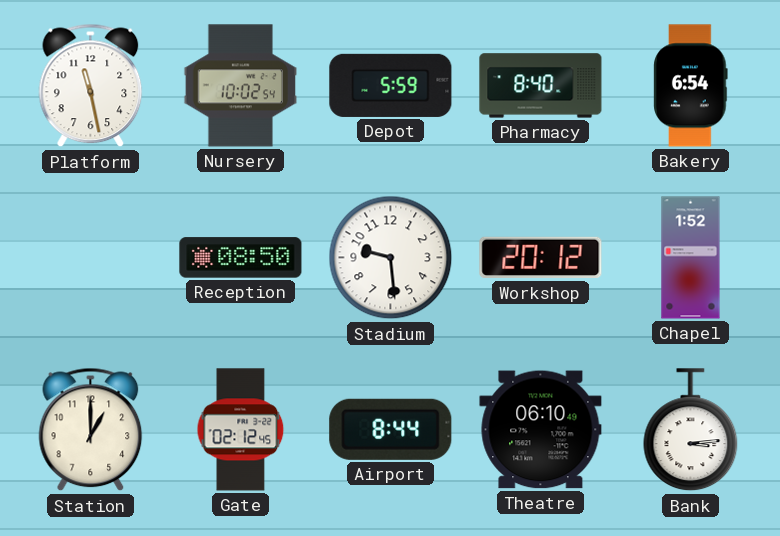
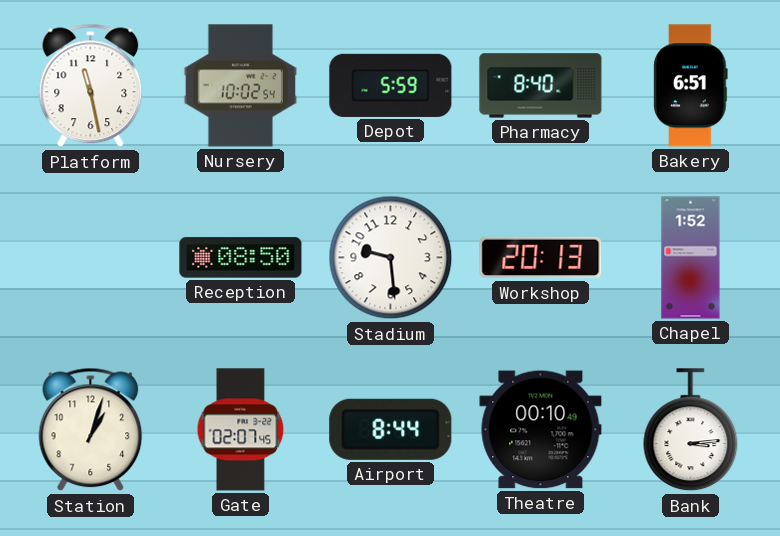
Bakery: 6:54 -> 6:51
Workshop: 20:12 -> 20:13
Station: 1:00 -> 1:03
Gate: 02:12 -> 02:07
Theatre: 06:10 -> 00:10
